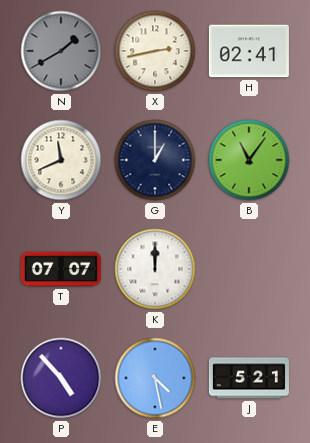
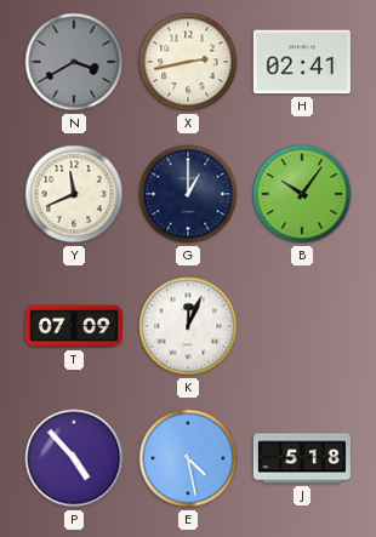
N: 1:40 -> 3:40
B: 11:06 -> 10:06
T: 07:07 -> 07:09
K: 12:00 -> 12:04
J: 5:21 -> 5:18
